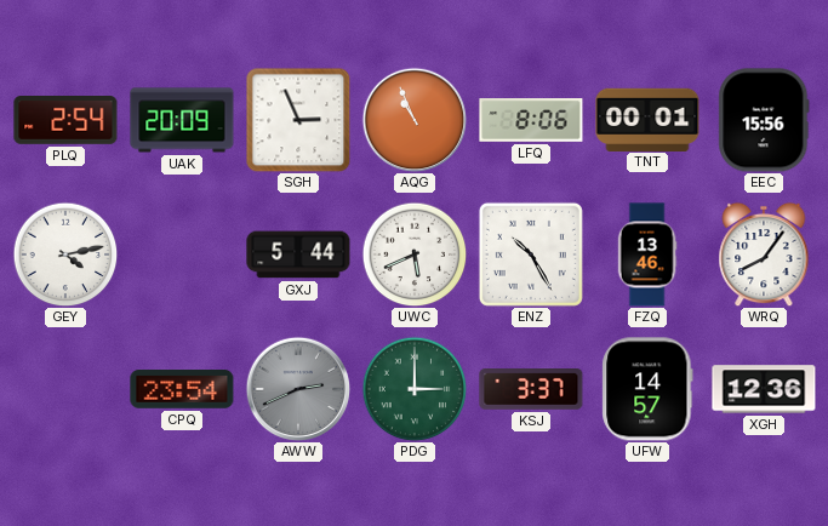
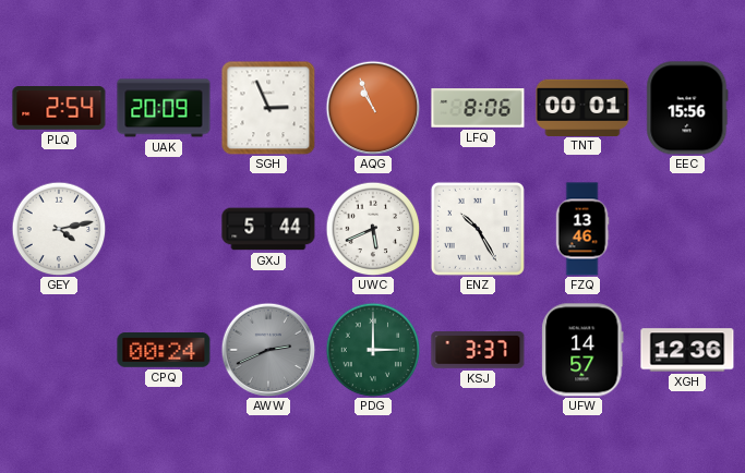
WRQ: 8:06 -> none
CPQ: 23:54 -> 00:24
